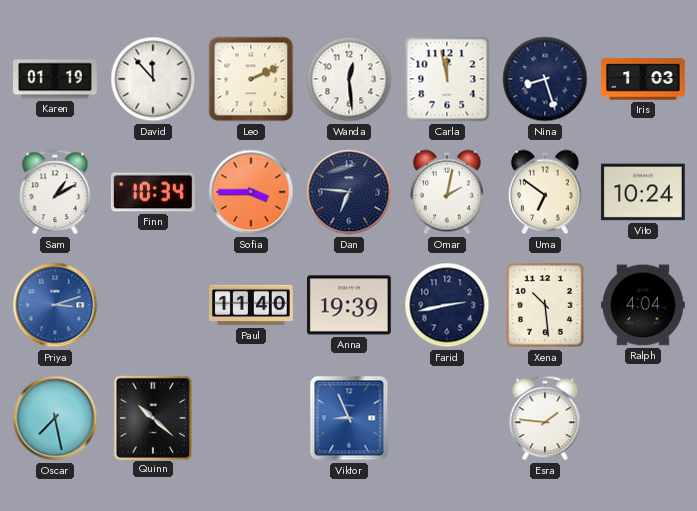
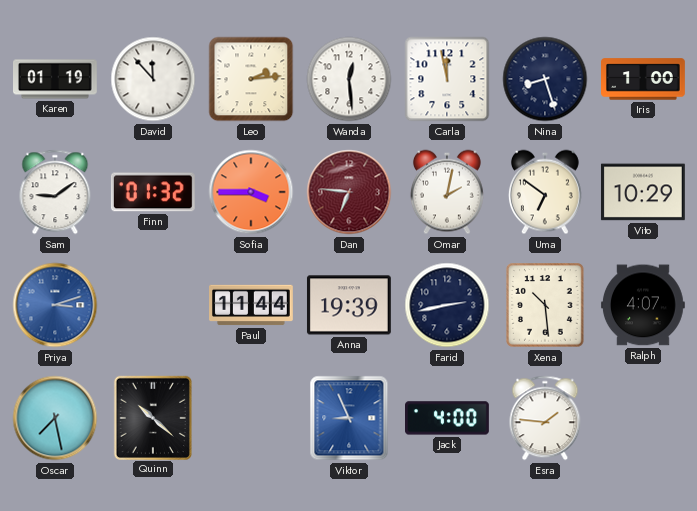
Leo: 2:11 -> 2:14
Iris: 1:03 -> 1:00
Sam: 1:10 -> 9:09
Finn: 10:34 -> 01:32
Dan dial: navy -> burgundy
Vito: 10:24 -> 10:29
Paul: 11:40 -> 11:44
Ralph: 4:04 -> 4:07
Jack: none -> 4:00
